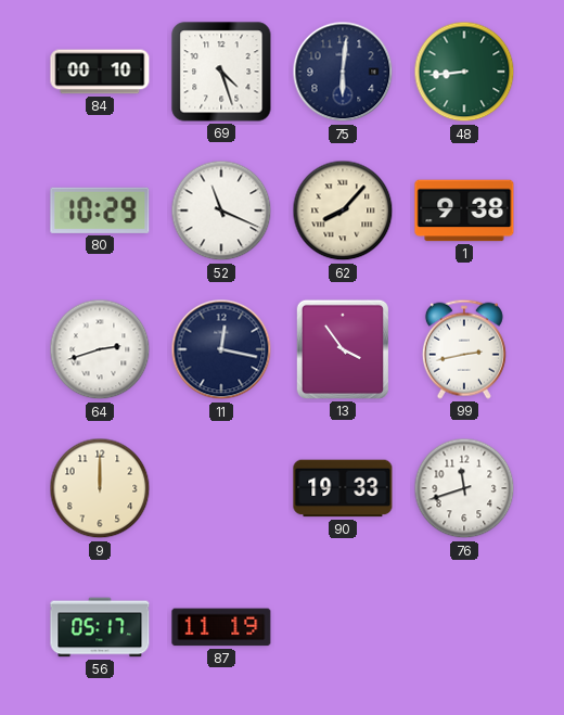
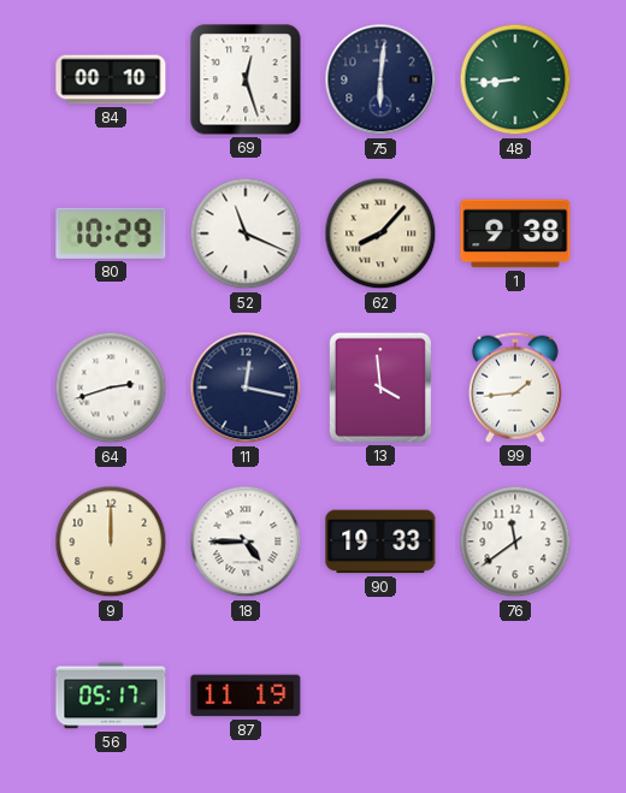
69: 4:27 -> 12:27
13: 3:54 -> 3:59
99: 2:43 -> 1:44
18: none -> 4:45
76: 11:42 -> 11:39
